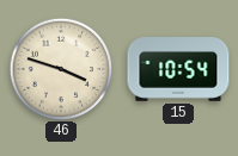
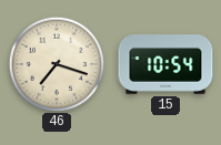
46: 3:48 -> 7:18
